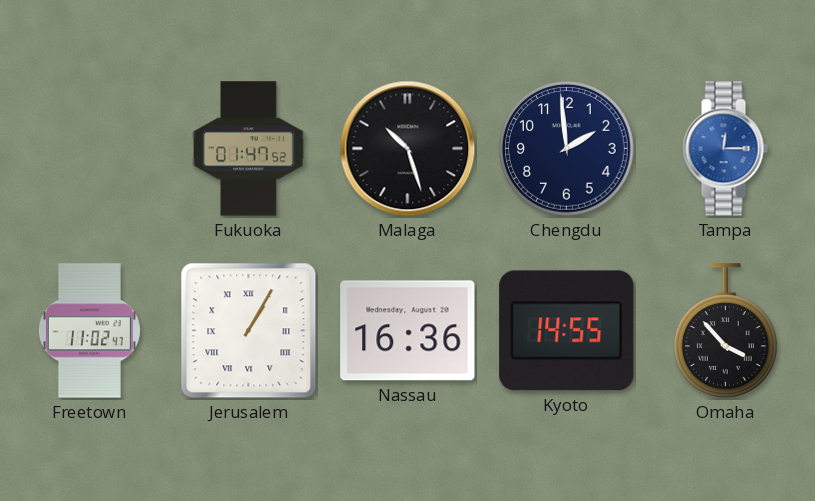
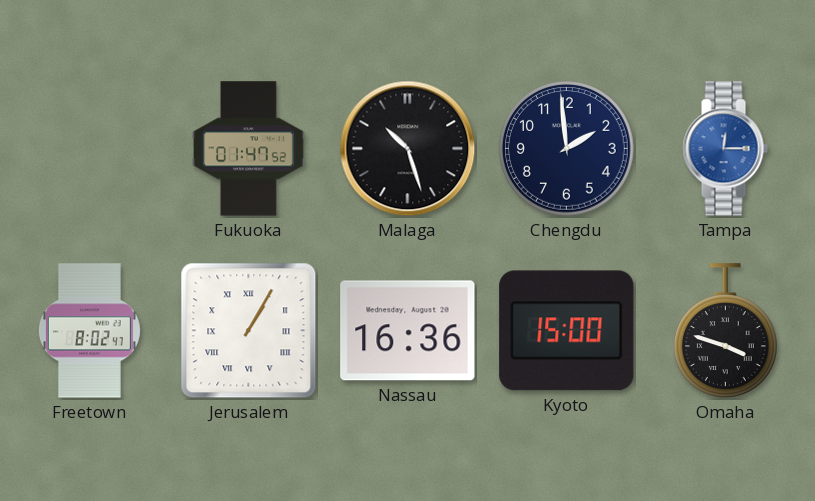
Freetown: 11:02 -> 8:02
Kyoto: 14:55 -> 15:00
Omaha: 3:53 -> 3:48
